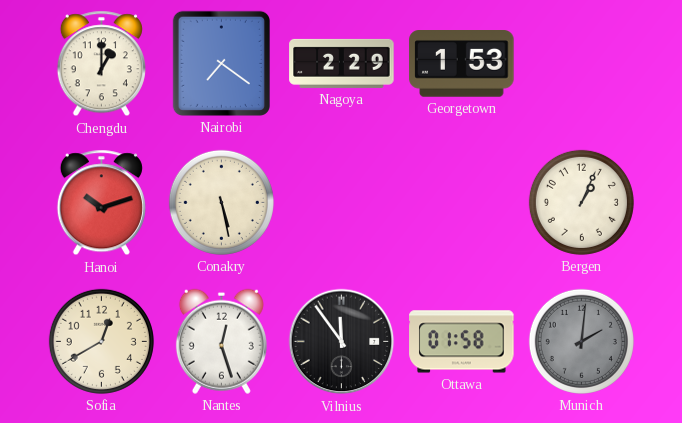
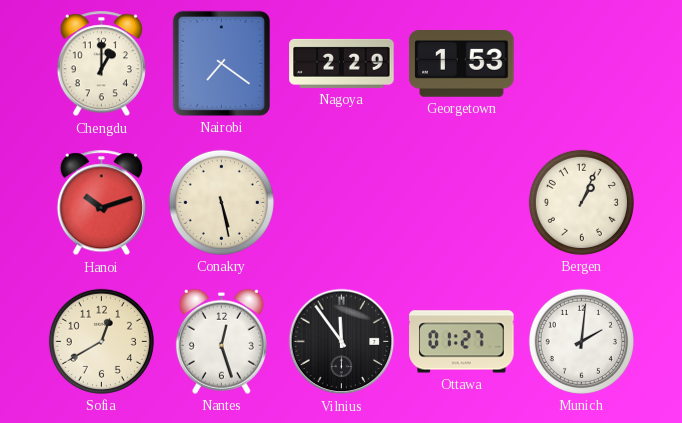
Ottawa: 01:58 -> 01:27
Munich dial: grey -> white
